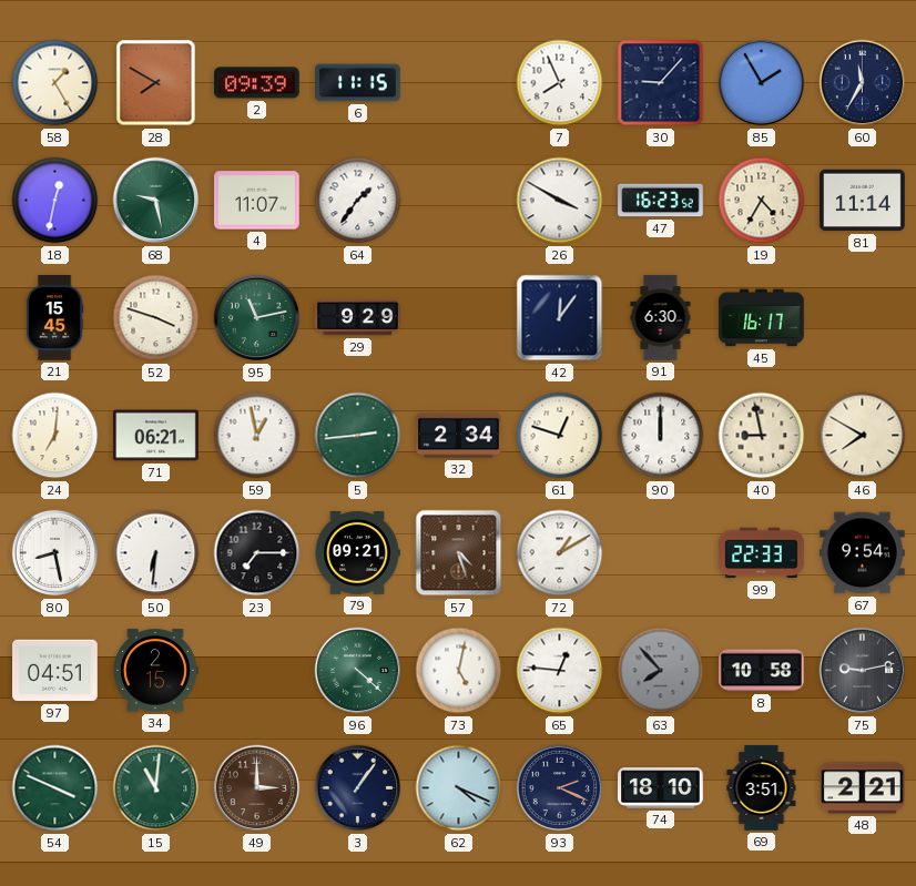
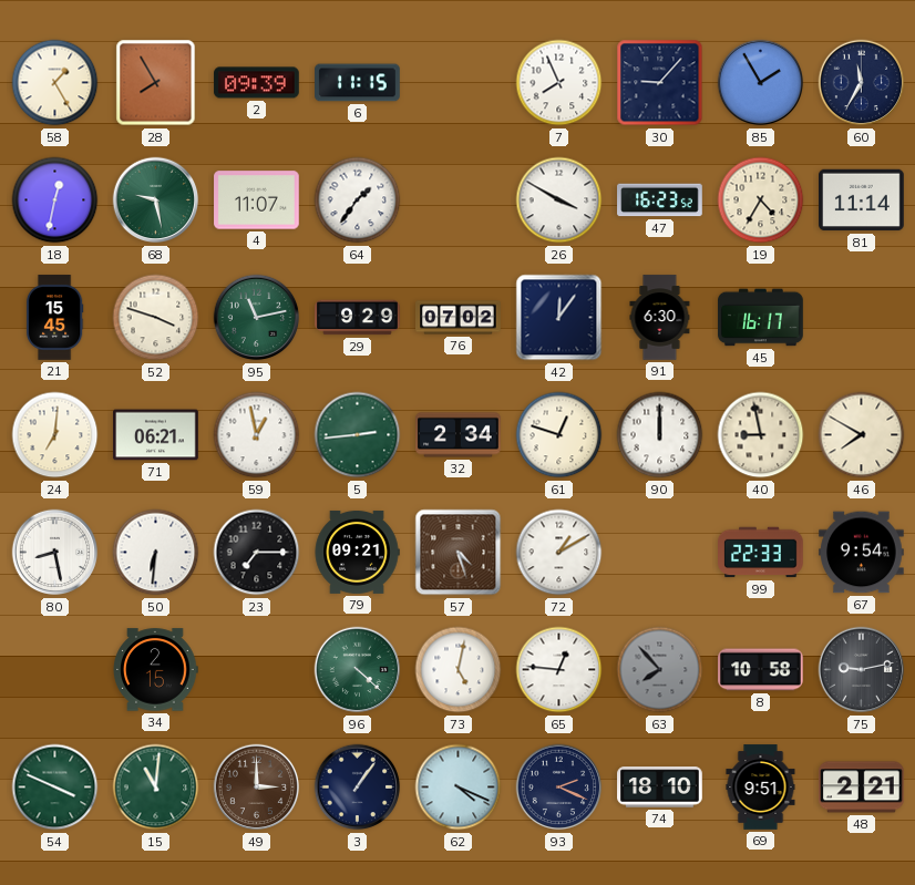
28: 7:50 -> 7:55
76: none -> 07:02
97: 04:51 -> none
69: 3:51 -> 9:51
